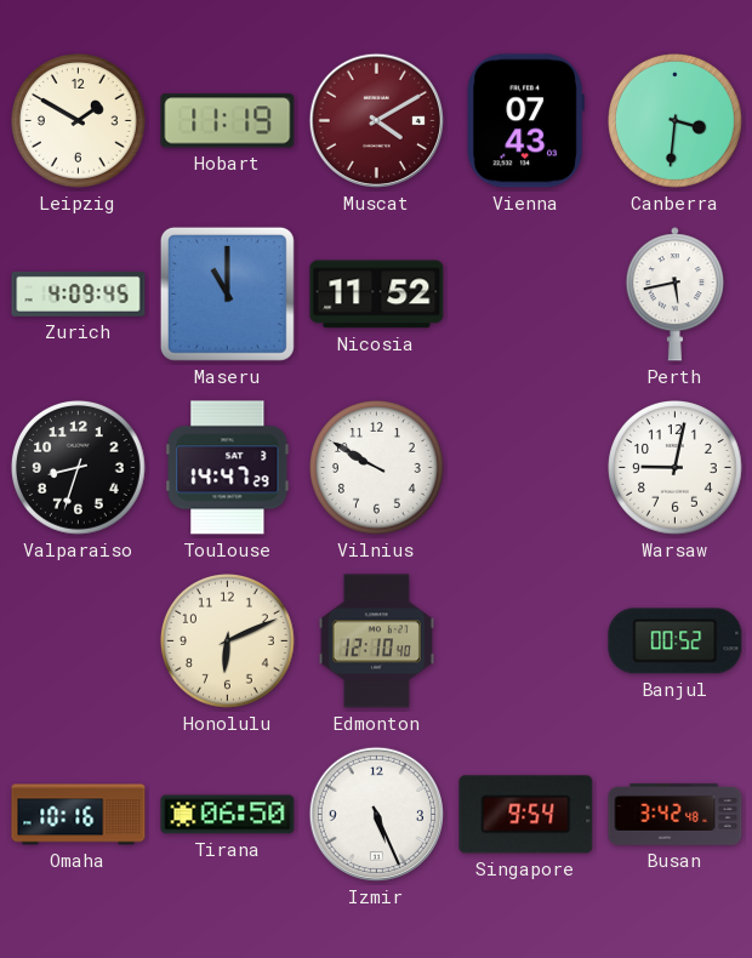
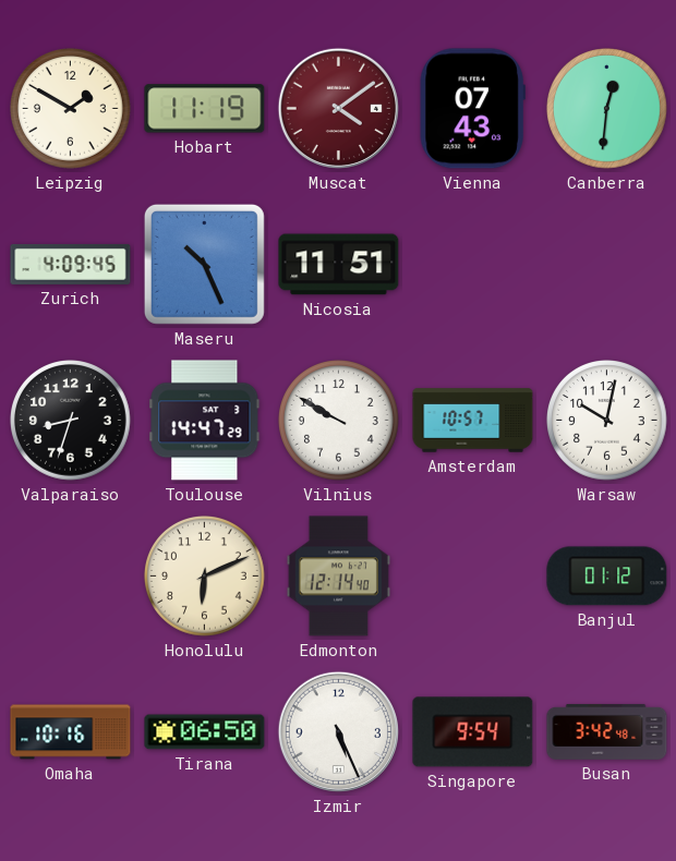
Muscat: 4:10 -> 4:09
Canberra: 3:31 -> 12:31
Maseru: 11:00 -> 10:26
Nicosia: 11:52 -> 11:51
Perth: 5:43 -> none
Amsterdam: none -> 10:57
Warsaw: 9:02 -> 10:02
Edmonton: 12:10 -> 12:14
Banjul: 00:52 -> 01:12
